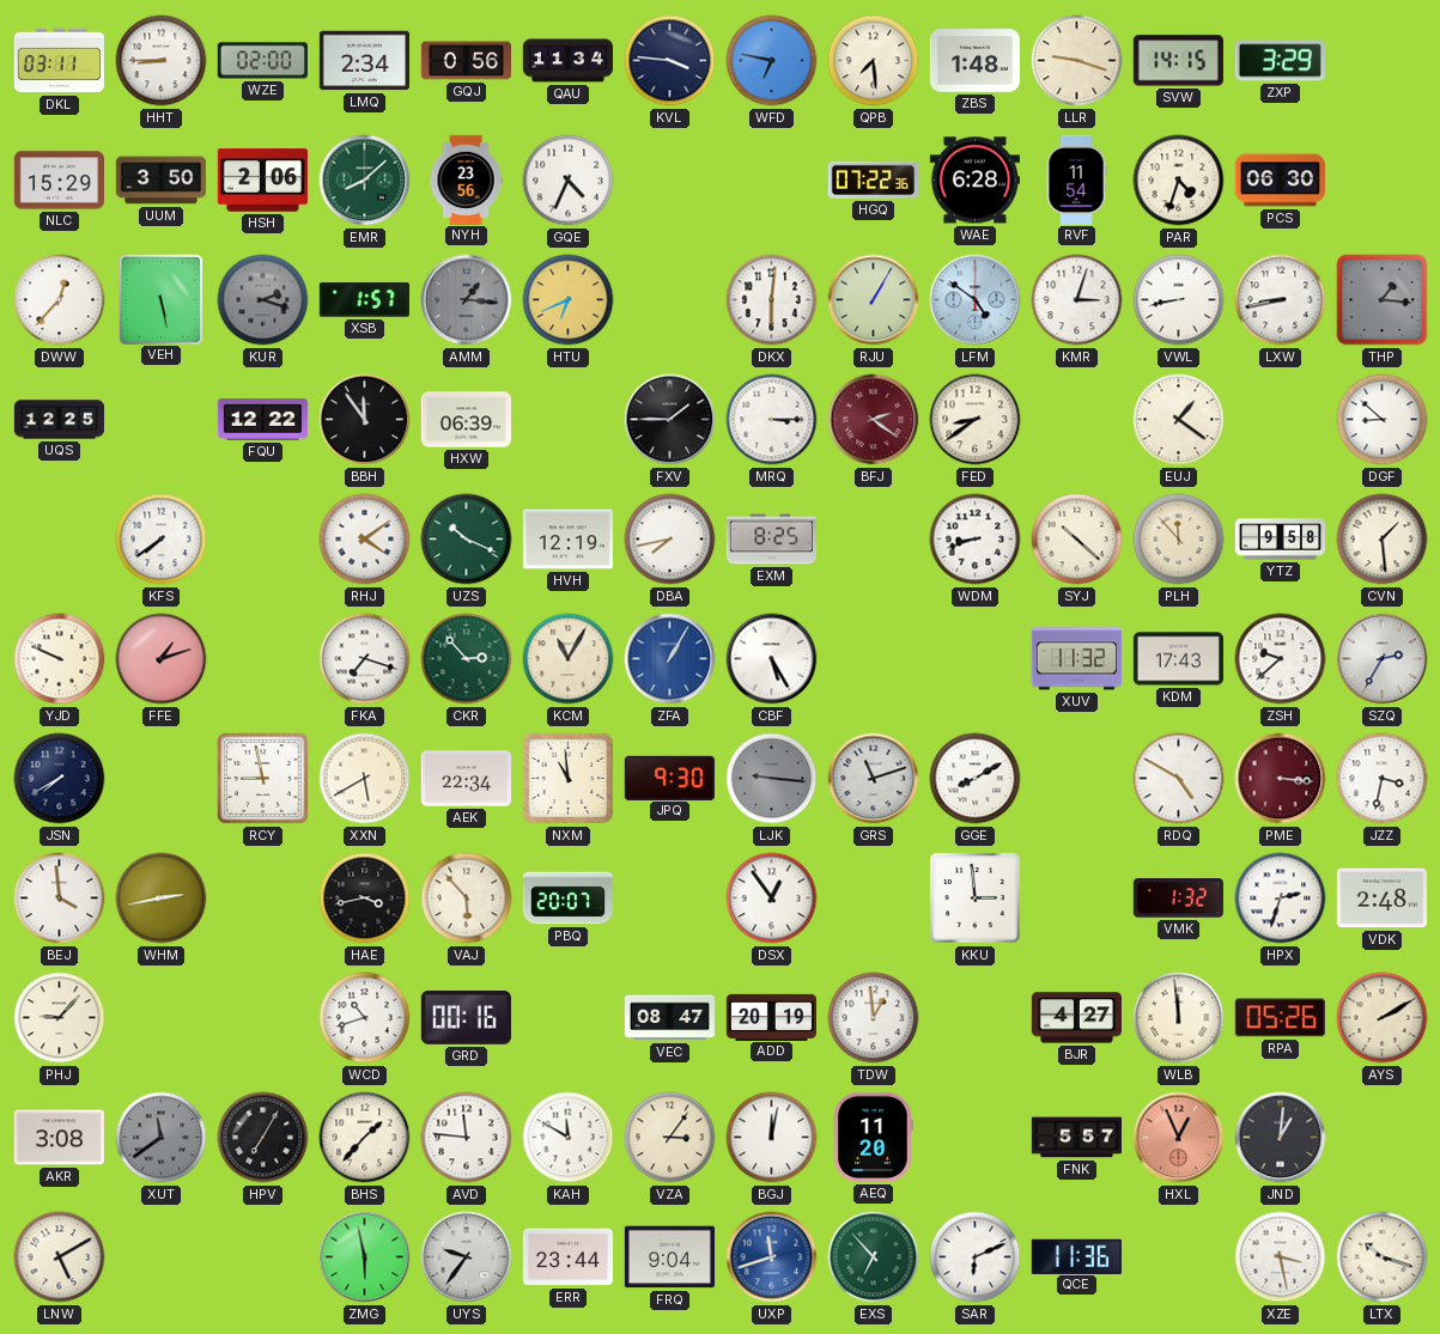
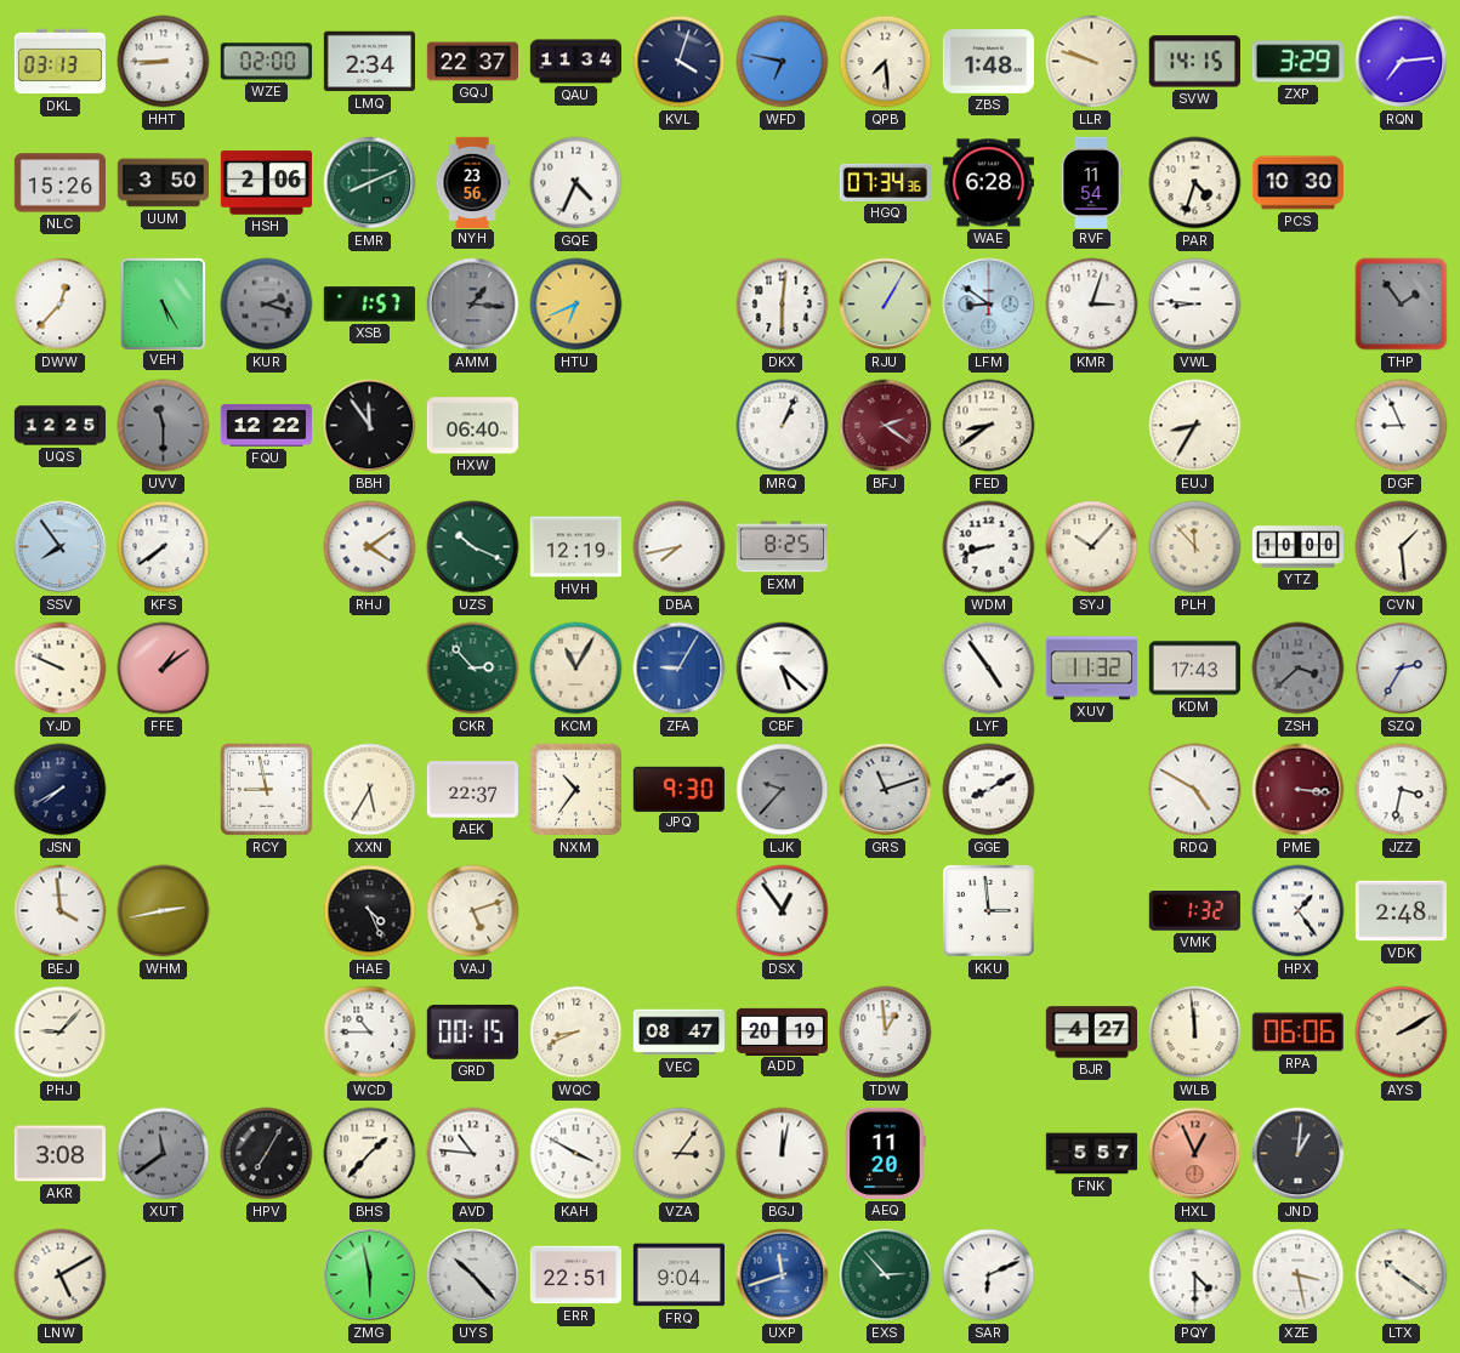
DKL: 03:11 -> 03:13
GQJ: 0:56 -> 22:37
KVL: 3:46 -> 4:03
LLR: 9:18 -> 9:48
RQN: none -> 7:14
NLC: 15:29 -> 15:26
EMR: 8:08 -> 8:11
HGQ: 07:22 -> 07:34
PCS: 06:30 -> 10:30
VEH: 5:28 -> 5:25
LFM: 4:51 -> 8:51
VWL: 8:43 -> 8:46
LXW: 8:43 -> none
THP: 1:16 -> 1:54
UVV: none -> 11:30
HXW: 06:39 -> 06:40
FXV: 1:45 -> none
MRQ: 3:15 -> 1:04
EUJ: 1:21 -> 8:35
DGF: 8:52 -> 8:56
SSV: none -> 7:54
SYJ: 10:22 -> 10:07
YTZ: 9:58 -> 10:00
FFE: 1:12 -> 1:09
FKA: 7:18 -> none
ZFA: 1:05 -> 9:05
CBF: 5:25 -> 5:22
LYF: none -> 4:54
ZSH: 9:38 -> 3:38
ZSH dial: white -> grey
XXN: 5:40 -> 5:35
AEK: 22:34 -> 22:37
NXM: 10:59 -> 10:36
LJK: 9:16 -> 9:37
HAE: 3:43 -> 4:26
VAJ: 5:53 -> 5:12
PBQ: 20:07 -> none
HPX: 2:33 -> 1:24
WCD: 10:42 -> 10:45
GRD: 00:16 -> 00:15
WQC: none -> 8:41
RPA: 05:26 -> 06:06
AVD: 11:46 -> 10:46
KAH: 11:50 -> 3:50
UYS: 9:36 -> 10:23
ERR: 23:44 -> 22:51
EXS: 6:53 -> 2:53
QCE: 11:36 -> none
PQY: none -> 4:30
LTX: 10:18 -> 10:21
